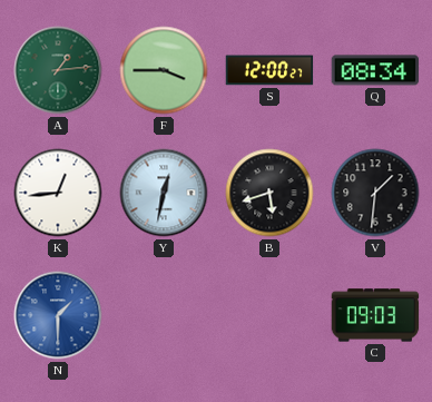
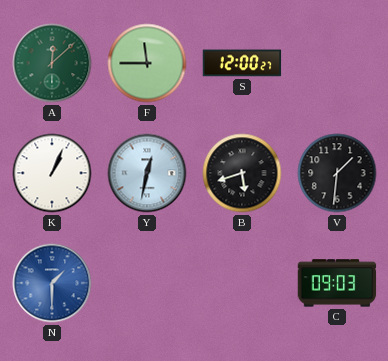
A: 1:14 -> 12:08
F: 3:45 -> 11:45
Q: 08:34 -> none
K: 12:44 -> 1:04
